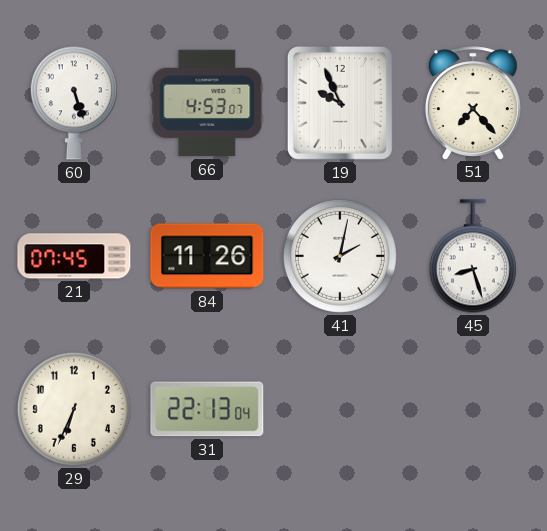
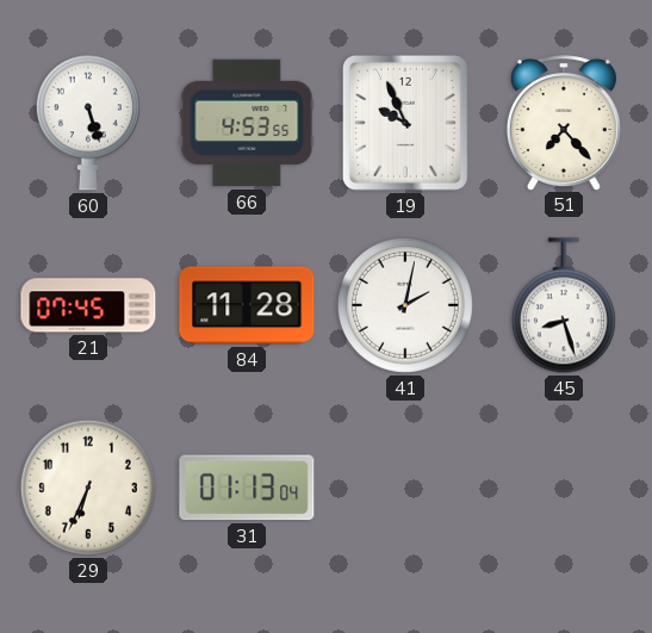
66: 4:53:07 -> 4:53:55
84: 11:26 -> 11:28
31: 22:13 -> 01:13
